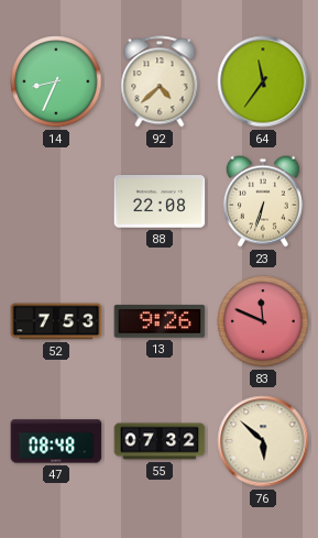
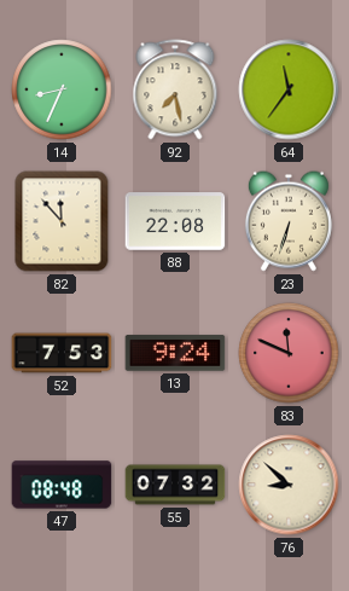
92: 4:38 -> 7:28
82: none -> 11:53
13: 9:26 -> 9:24
76: 5:52 -> 8:52
